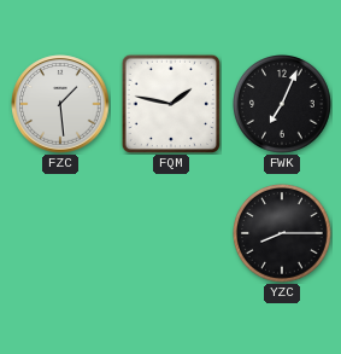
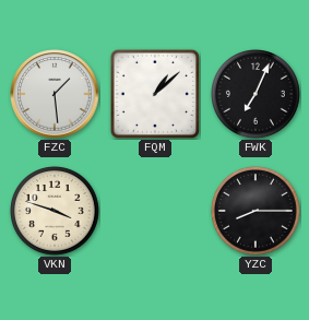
FQM: 1:47 -> 1:08
VKN: none -> 3:48
